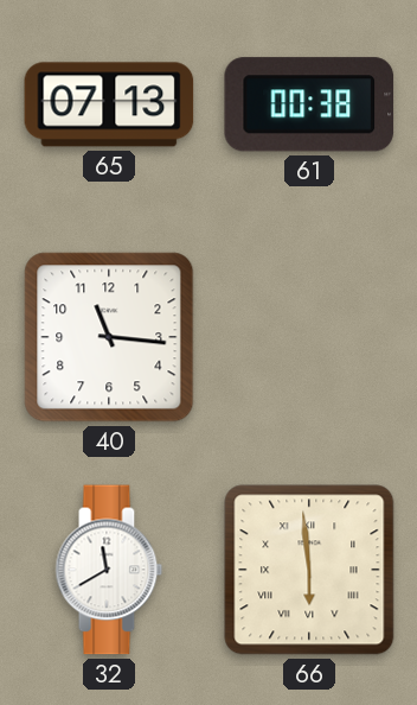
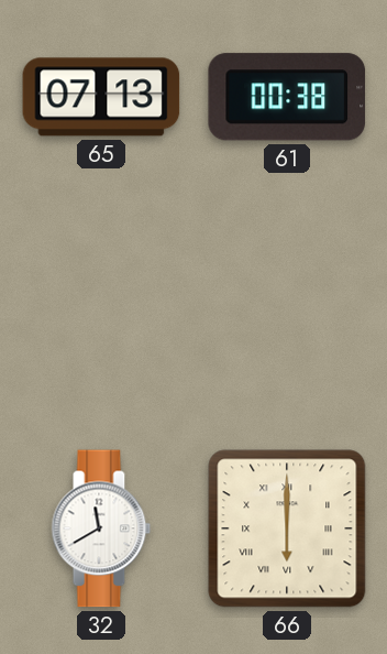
40: 11:16 -> none
66: 5:59 -> 6:00
